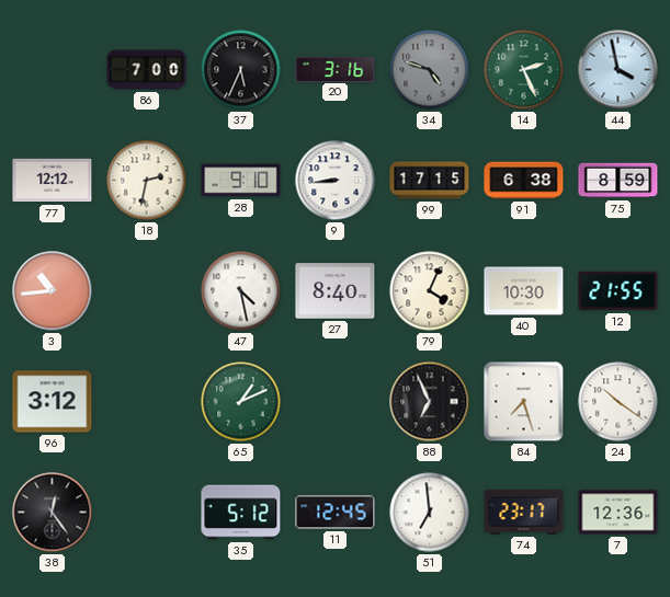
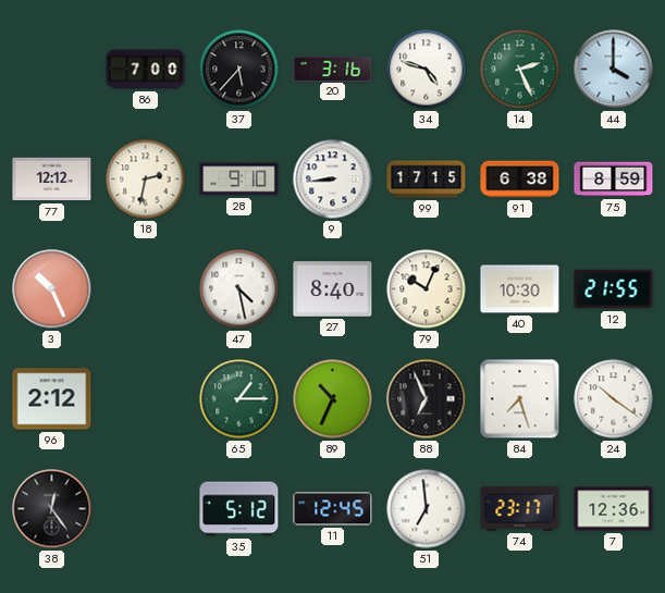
37: 5:34 -> 5:37
34 dial: grey -> white
44: 3:58 -> 4:00
3: 10:44 -> 10:26
79: 4:04 -> 10:04
96: 3:12 -> 2:12
65: 1:11 -> 1:15
89: none -> 10:34
